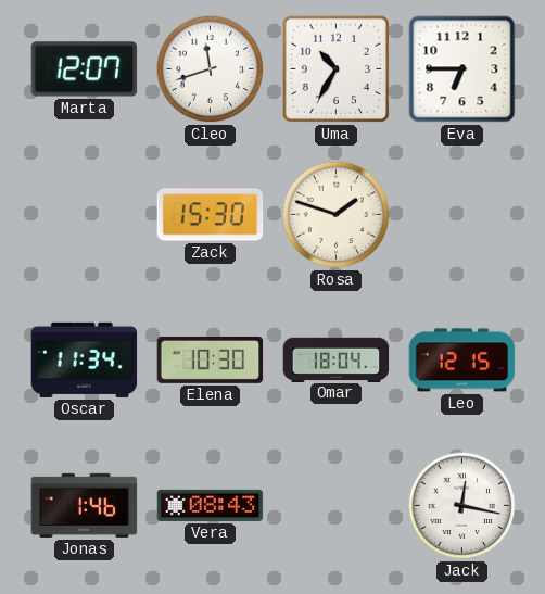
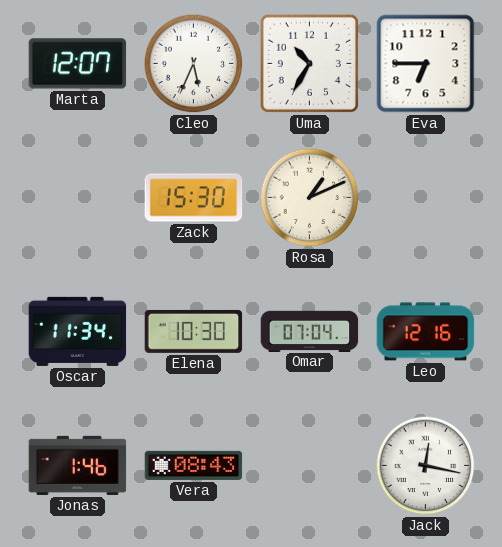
Cleo: 11:42 -> 5:34
Rosa: 1:48 -> 1:11
Omar: 18:04 -> 07:04
Leo: 12:15 -> 12:16
